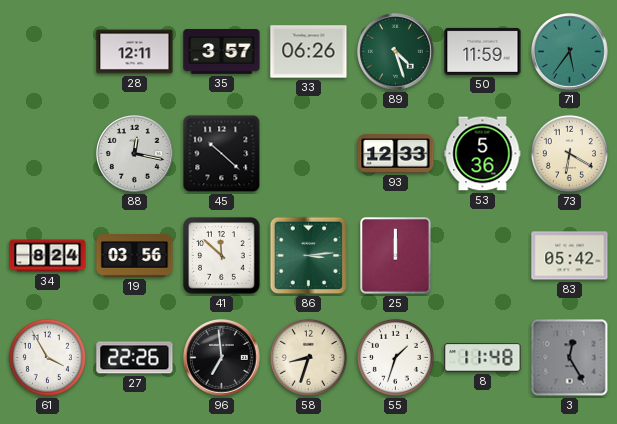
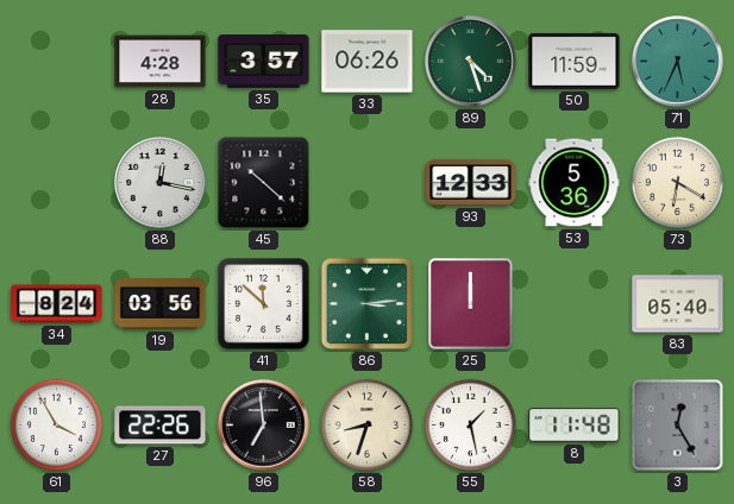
28: 12:11 -> 4:28
71: 5:36 -> 5:34
83: 05:42 -> 05:40
55: 1:33 -> 1:28
